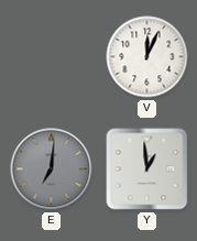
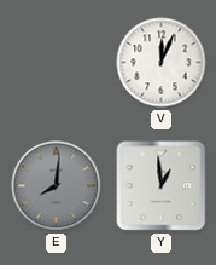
E: 7:01 -> 8:01
